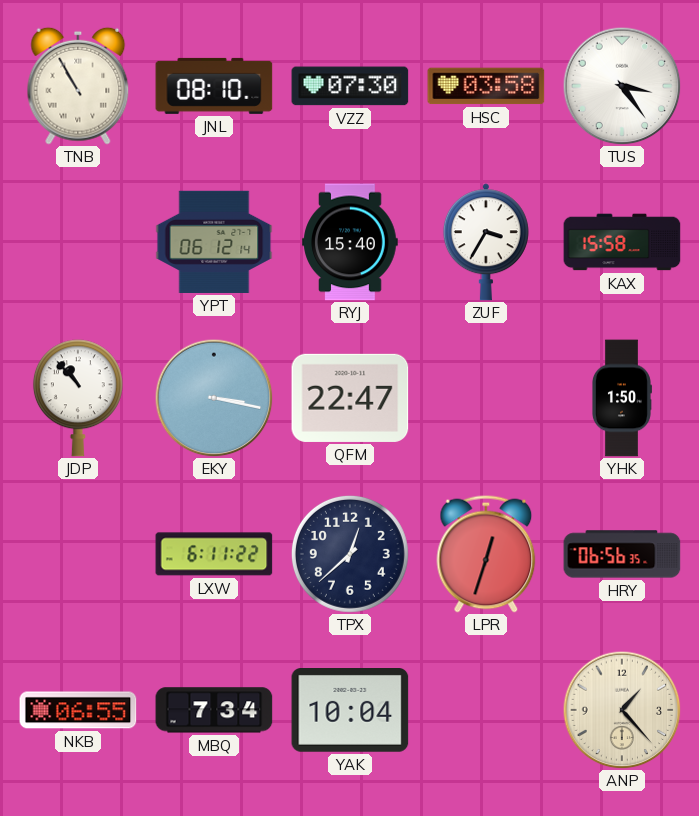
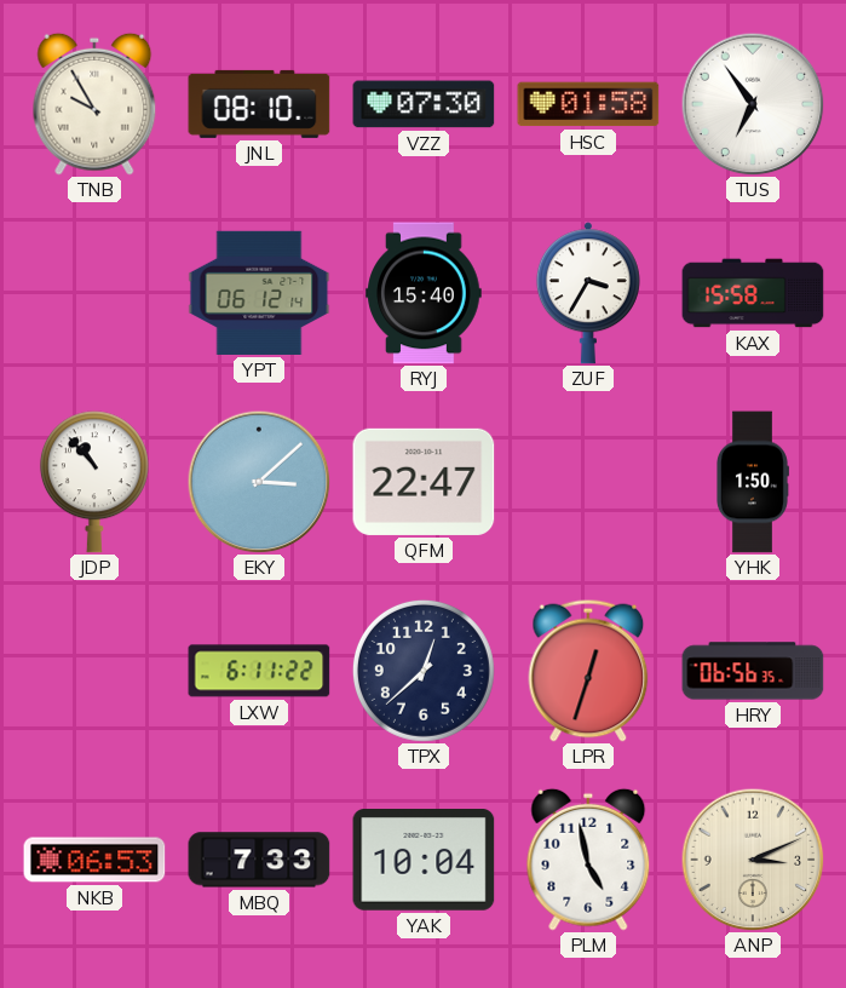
TNB: 10:55 -> 9:55
HSC: 03:58 -> 01:58
TUS: 3:24 -> 6:54
EKY: 3:17 -> 3:08
NKB: 06:55 -> 06:53
MBQ: 7:34 -> 7:33
PLM: none -> 4:58
ANP: 1:23 -> 3:11
